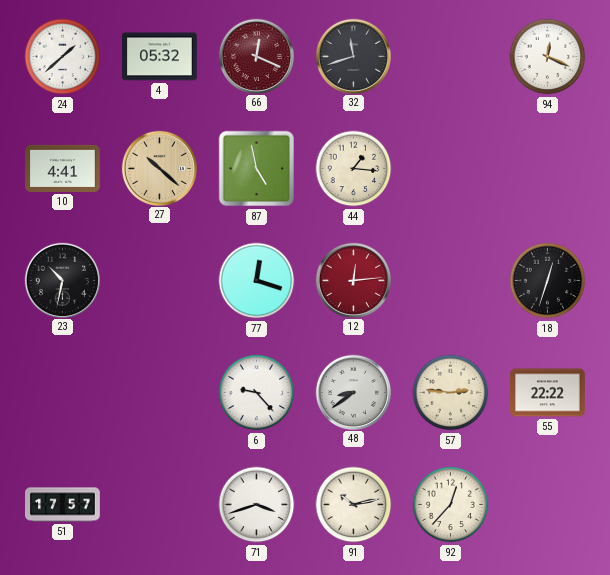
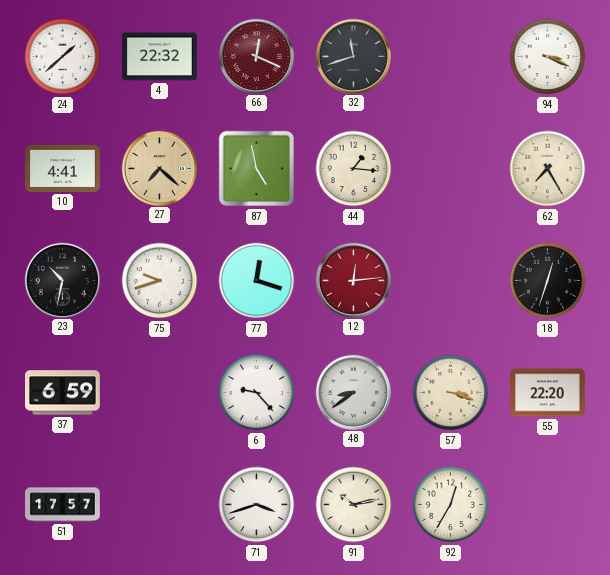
4: 05:32 -> 22:32
94: 12:19 -> 3:19
27: 10:22 -> 7:22
62: none -> 7:25
75: none -> 9:42
37: none -> 6:59
57: 2:46 -> 3:18
55: 22:22 -> 22:20
92: 12:37 -> 12:35
